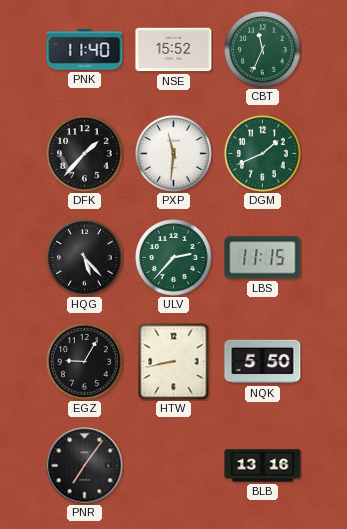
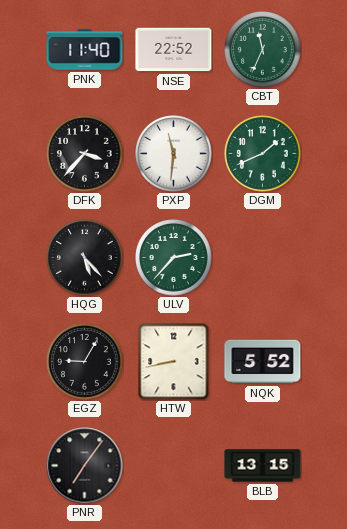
NSE: 15:52 -> 22:52
DFK: 1:37 -> 3:37
LBS: 11:15 -> none
NQK: 5:50 -> 5:52
BLB: 13:16 -> 13:15
